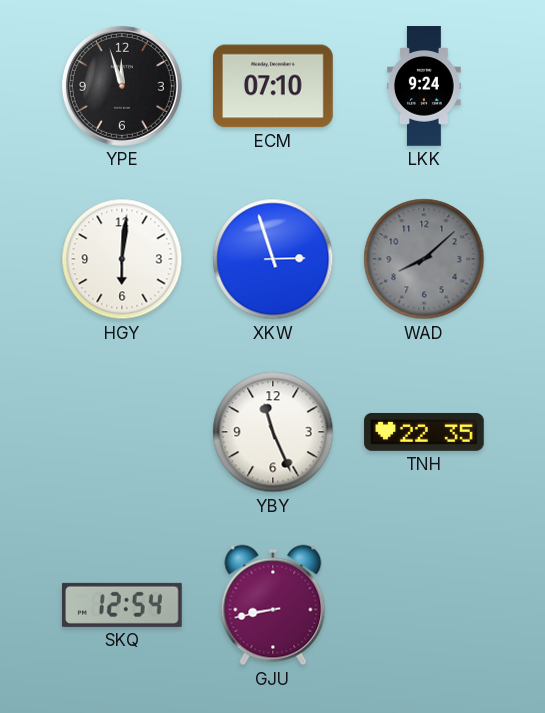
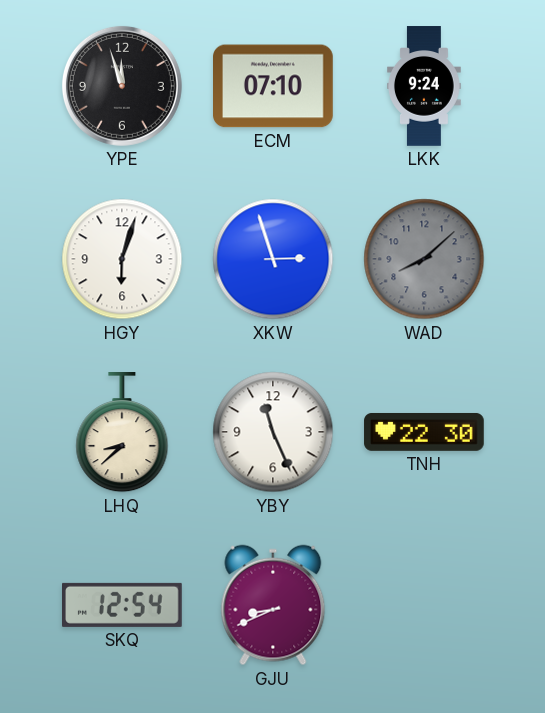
HGY: 6:01 -> 6:03
LHQ: none -> 8:38
TNH: 22:35 -> 22:30
GJU: 8:43 -> 8:41
